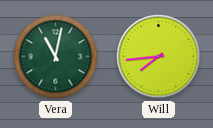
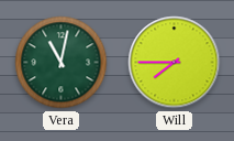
Will: 7:44 -> 7:45
